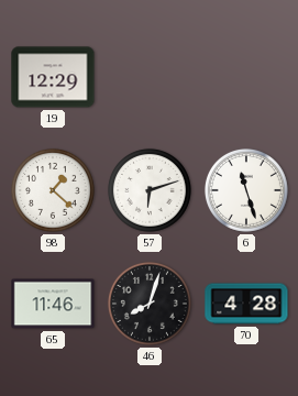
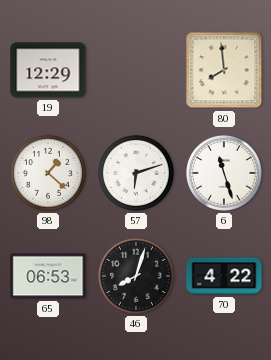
80: none -> 7:59
65: 11:46 -> 06:53
70: 4:28 -> 4:22
